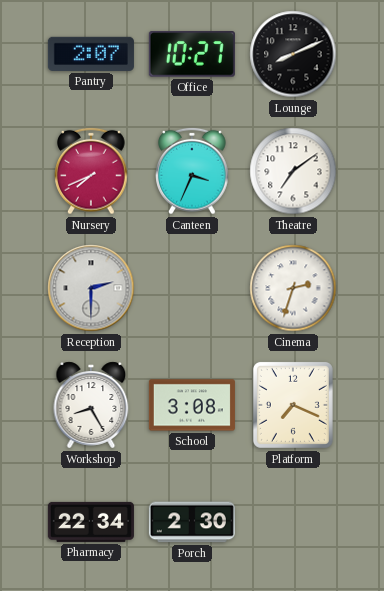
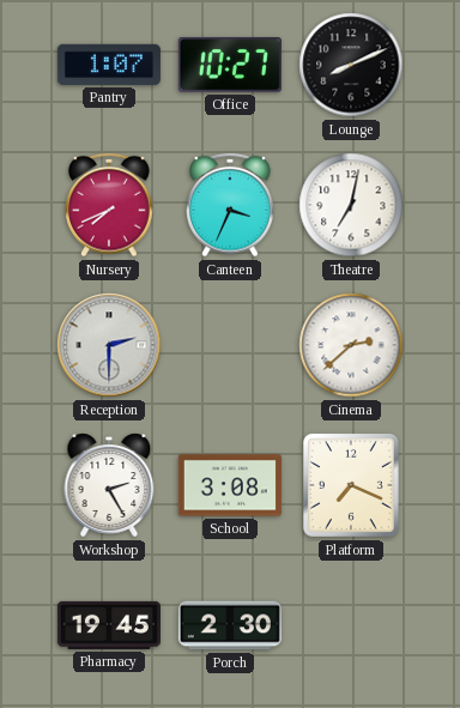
Pantry: 2:07 -> 1:07
Theatre: 7:09 -> 7:02
Cinema: 2:33 -> 2:38
Workshop: 8:25 -> 2:25
Pharmacy: 22:34 -> 19:45
